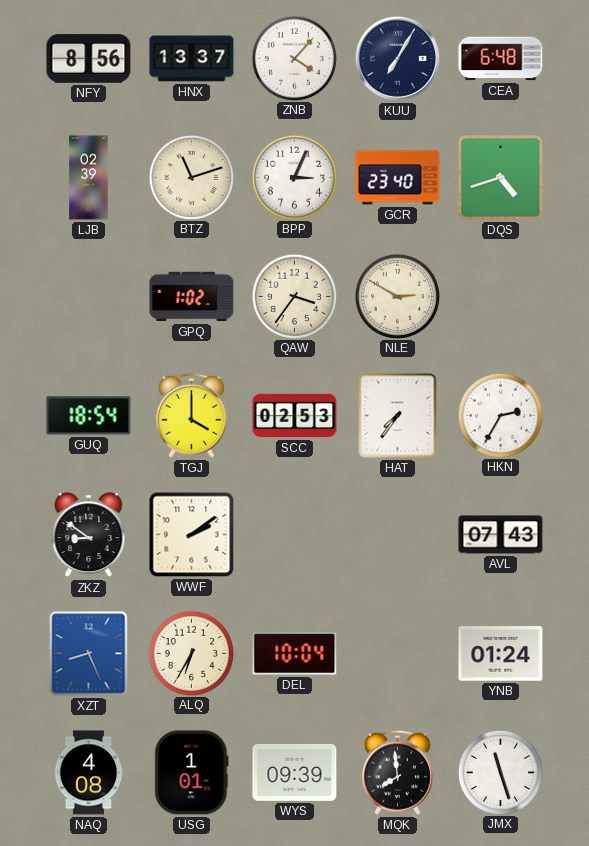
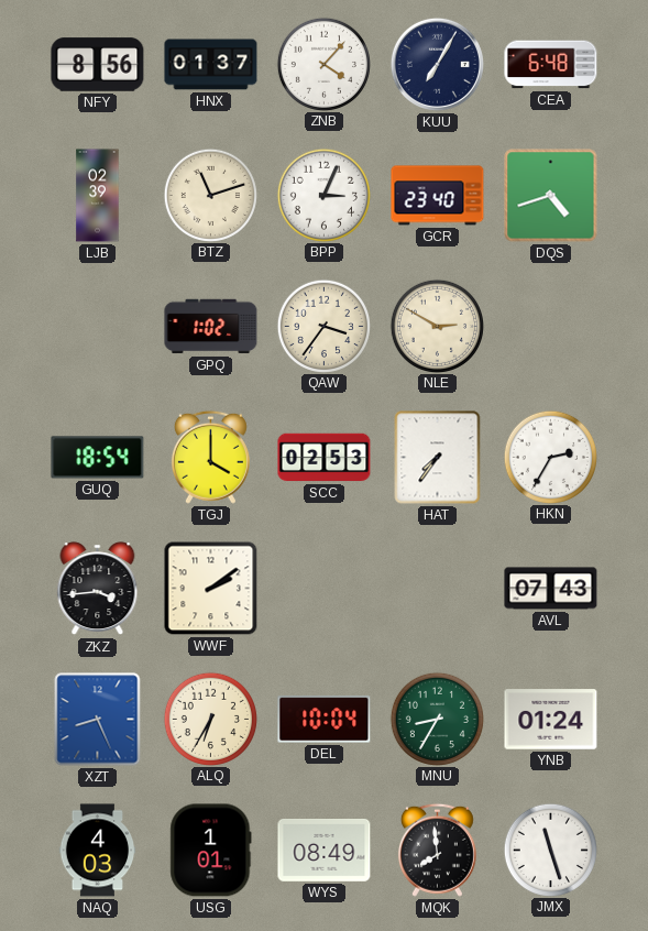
HNX: 13:37 -> 01:37
ZKZ: 8:51 -> 3:44
MNU: none -> 8:35
NAQ: 4:08 -> 4:03
WYS: 09:39 -> 08:49
